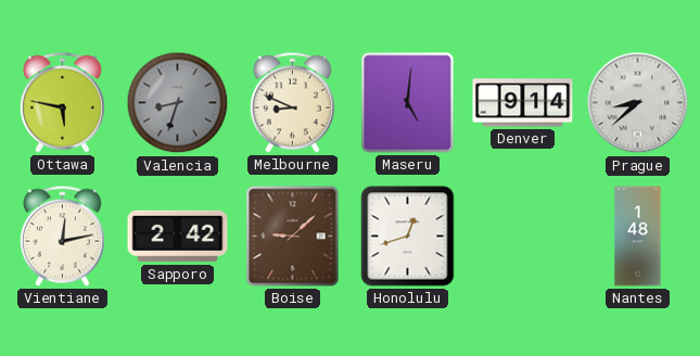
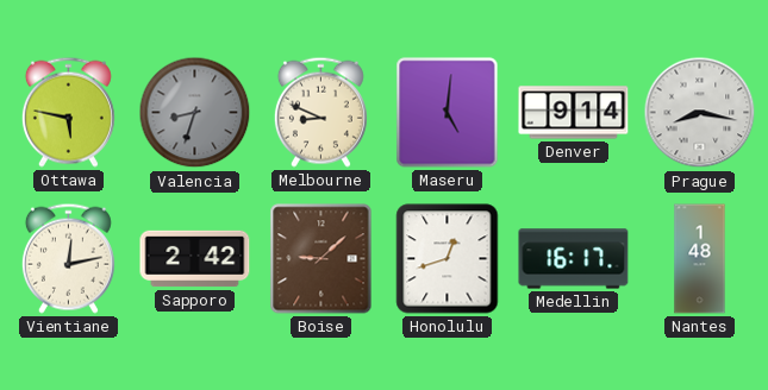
Prague: 8:38 -> 8:17
Medellin: none -> 16:17
